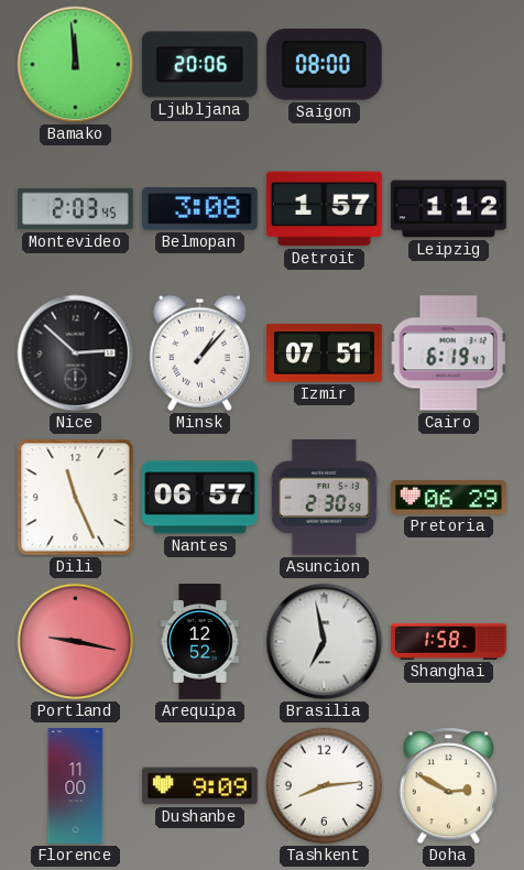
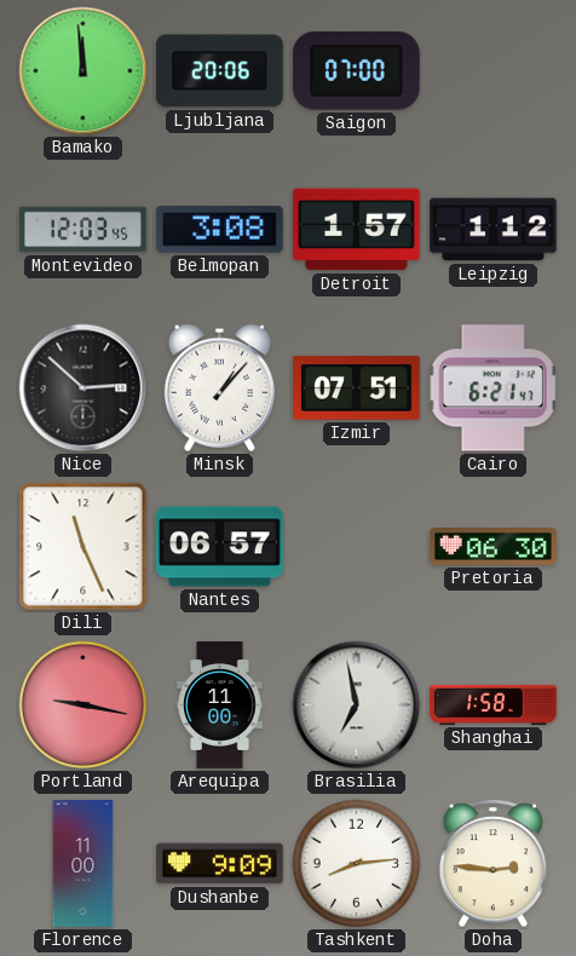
Saigon: 08:00 -> 07:00
Montevideo: 2:03 -> 12:03
Cairo: 6:19 -> 6:21
Asuncion: 2:30 -> none
Pretoria: 06:29 -> 06:30
Arequipa: 12:52 -> 11:00
Doha: 2:50 -> 2:46
